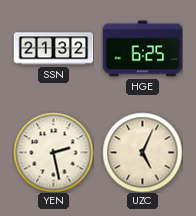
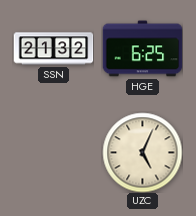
YEN: 2:28 -> none
